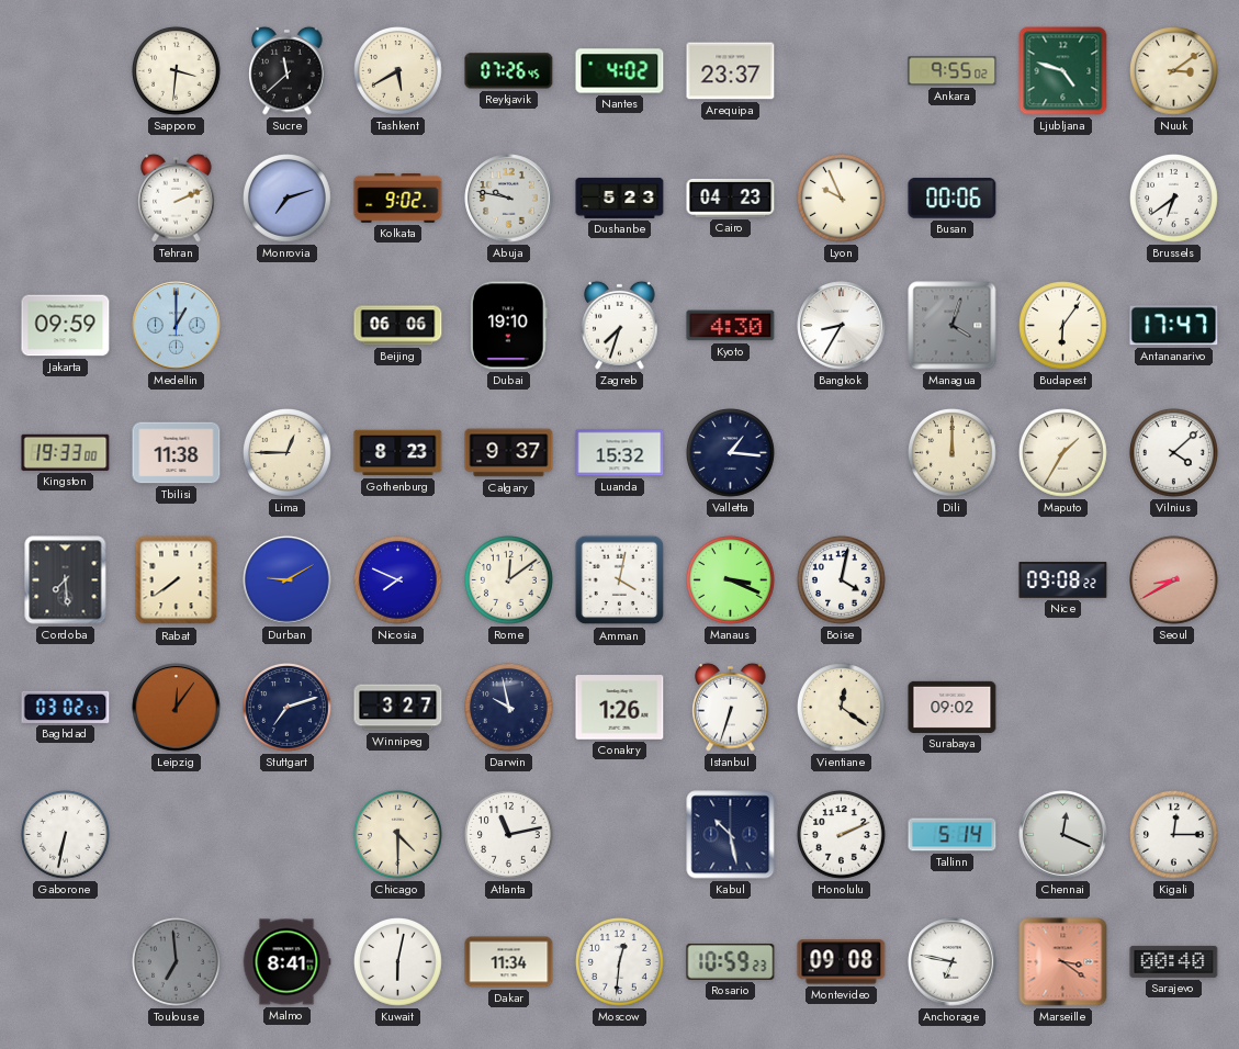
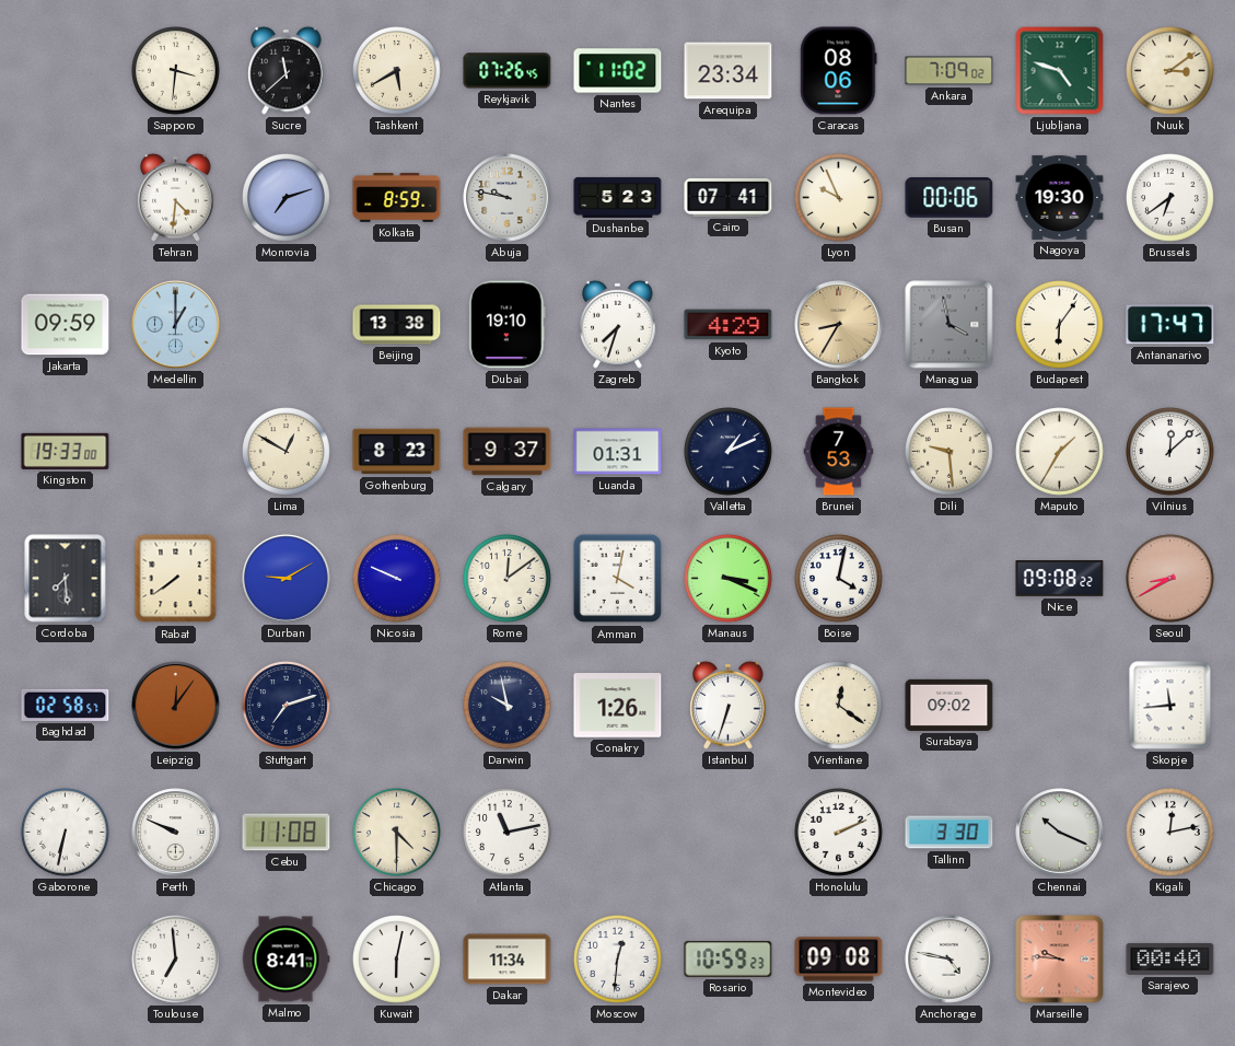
Nantes: 4:02 -> 11:02
Arequipa: 23:37 -> 23:34
Caracas: none -> 08:06
Ankara: 9:55 -> 7:09
Tehran: 2:11 -> 4:31
Kolkata: 9:02 -> 8:59
Cairo: 04:23 -> 07:41
Nagoya: none -> 19:30
Beijing: 06:06 -> 13:38
Kyoto: 4:30 -> 4:29
Bangkok dial: white -> champagne
Managua: 4:03 -> 3:58
Tbilisi: 11:38 -> none
Lima: 12:45 -> 12:50
Luanda: 15:32 -> 01:31
Valletta: 1:16 -> 1:11
Brunei: none -> 7:53
Dili: 12:00 -> 9:29
Vilnius: 4:08 -> 12:08
Nicosia: 7:49 -> 9:49
Baghdad: 03:02 -> 02:58
Winnipeg: 3:27 -> none
Skopje: none -> 11:44
Perth: none -> 9:49
Cebu: none -> 11:08
Kabul: 10:28 -> none
Tallinn: 5:14 -> 3:30
Chennai: 12:19 -> 10:19
Kigali: 12:15 -> 12:13
Toulouse dial: grey -> white
Anchorage: 6:47 -> 4:47
Marseille: 3:21 -> 9:46
